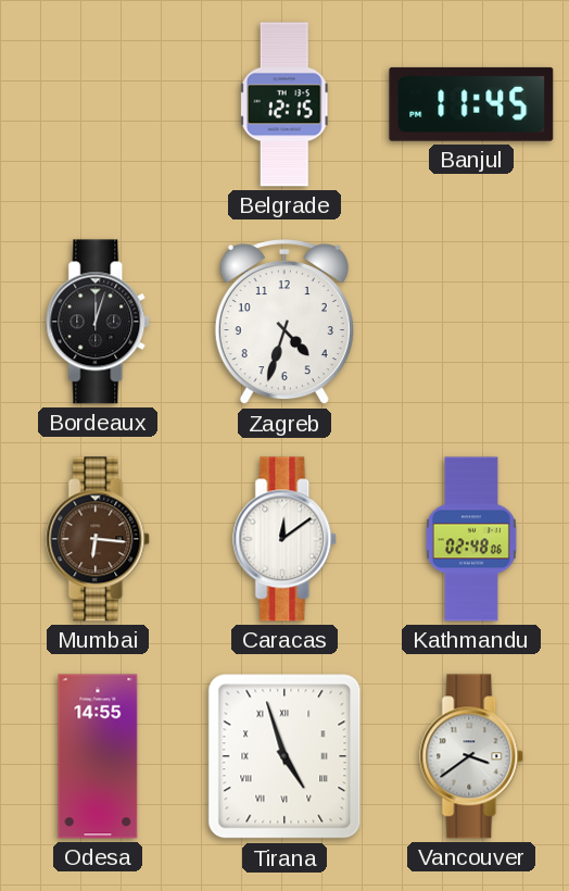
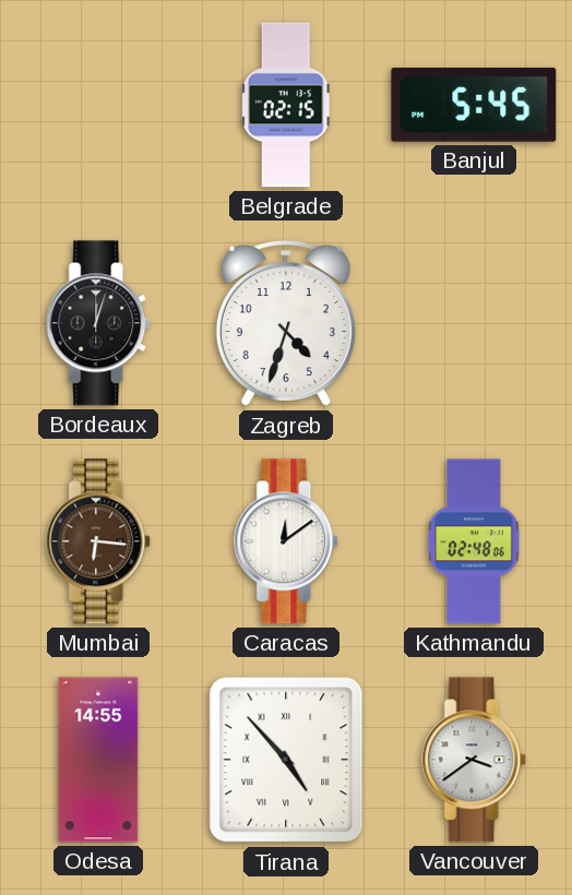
Belgrade: 12:15 -> 02:15
Banjul: 11:45 -> 5:45
Tirana: 4:57 -> 4:53
